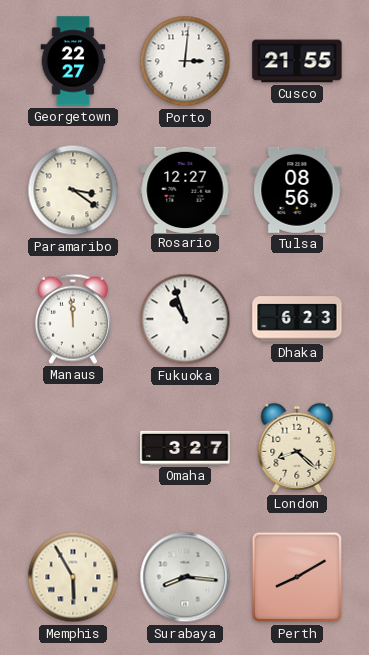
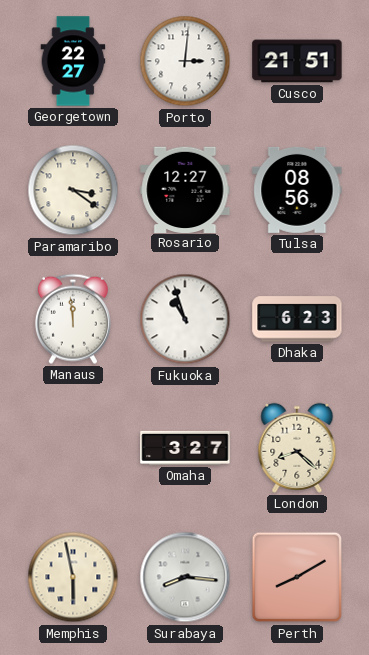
Cusco: 21:55 -> 21:51
Memphis: 5:55 -> 5:58
